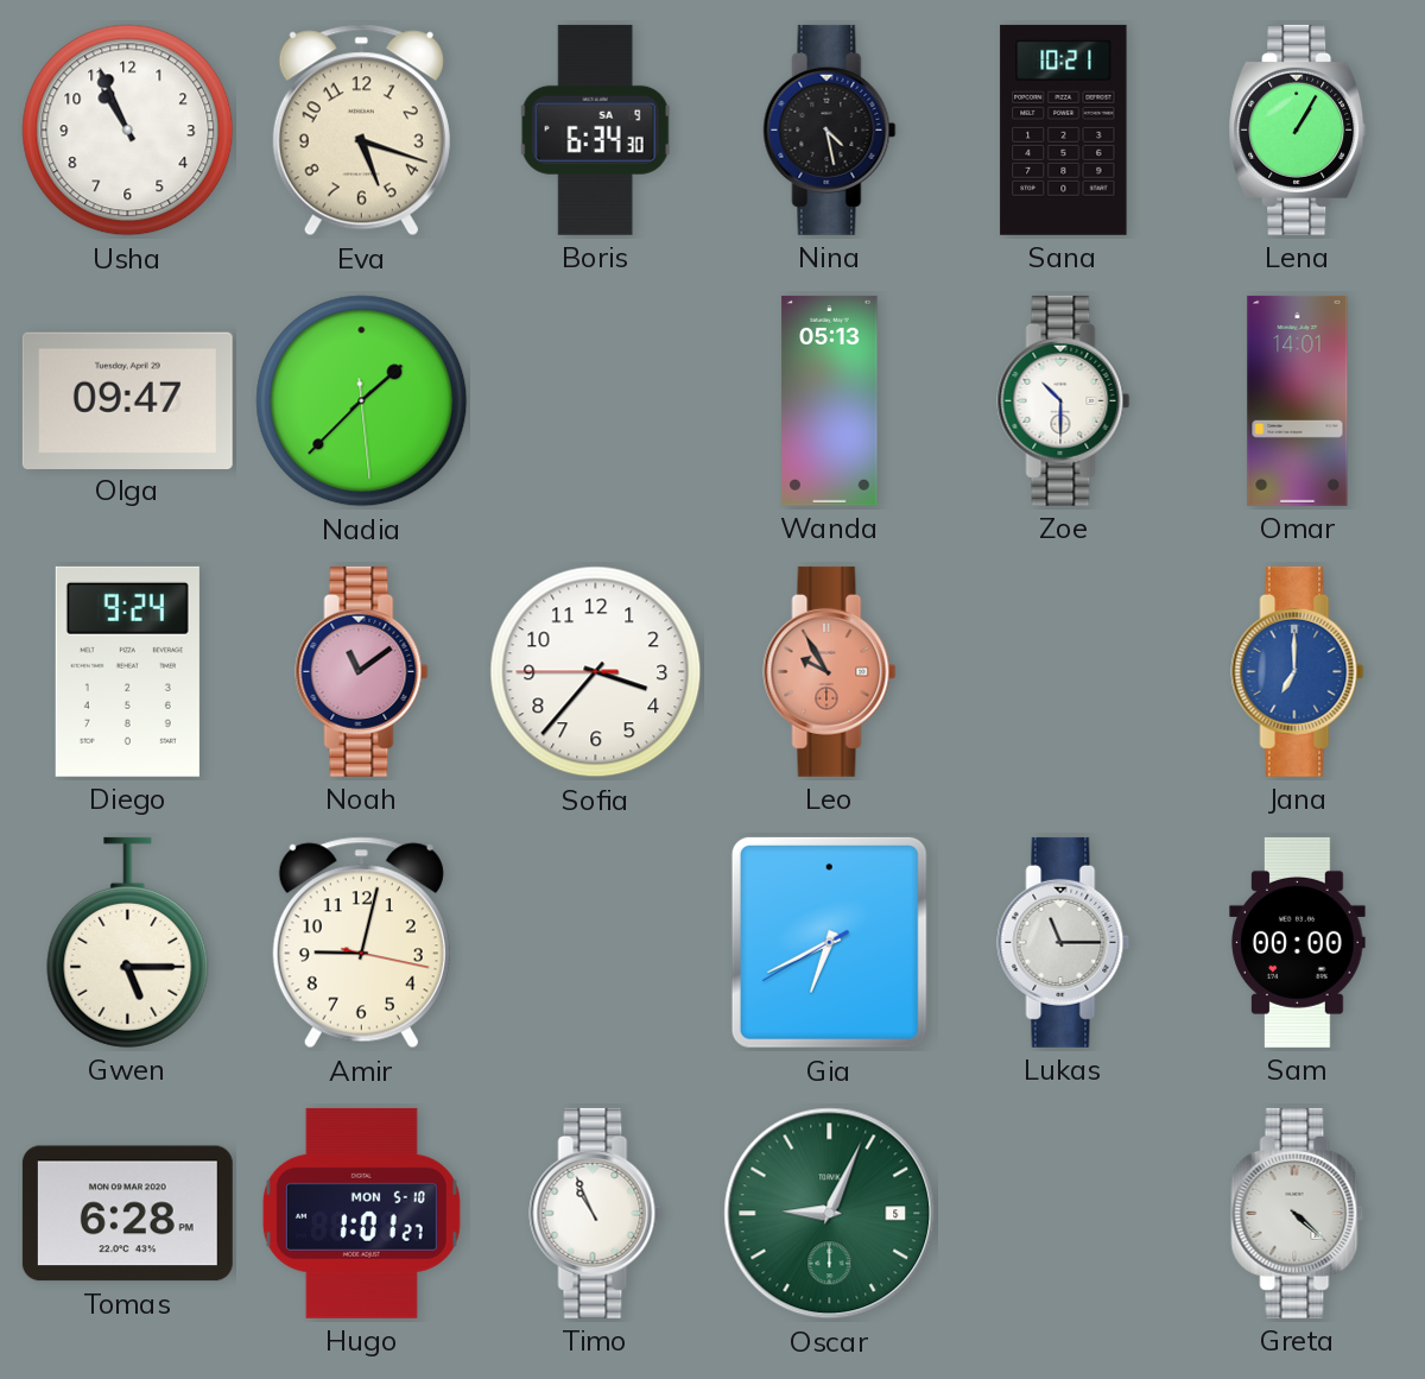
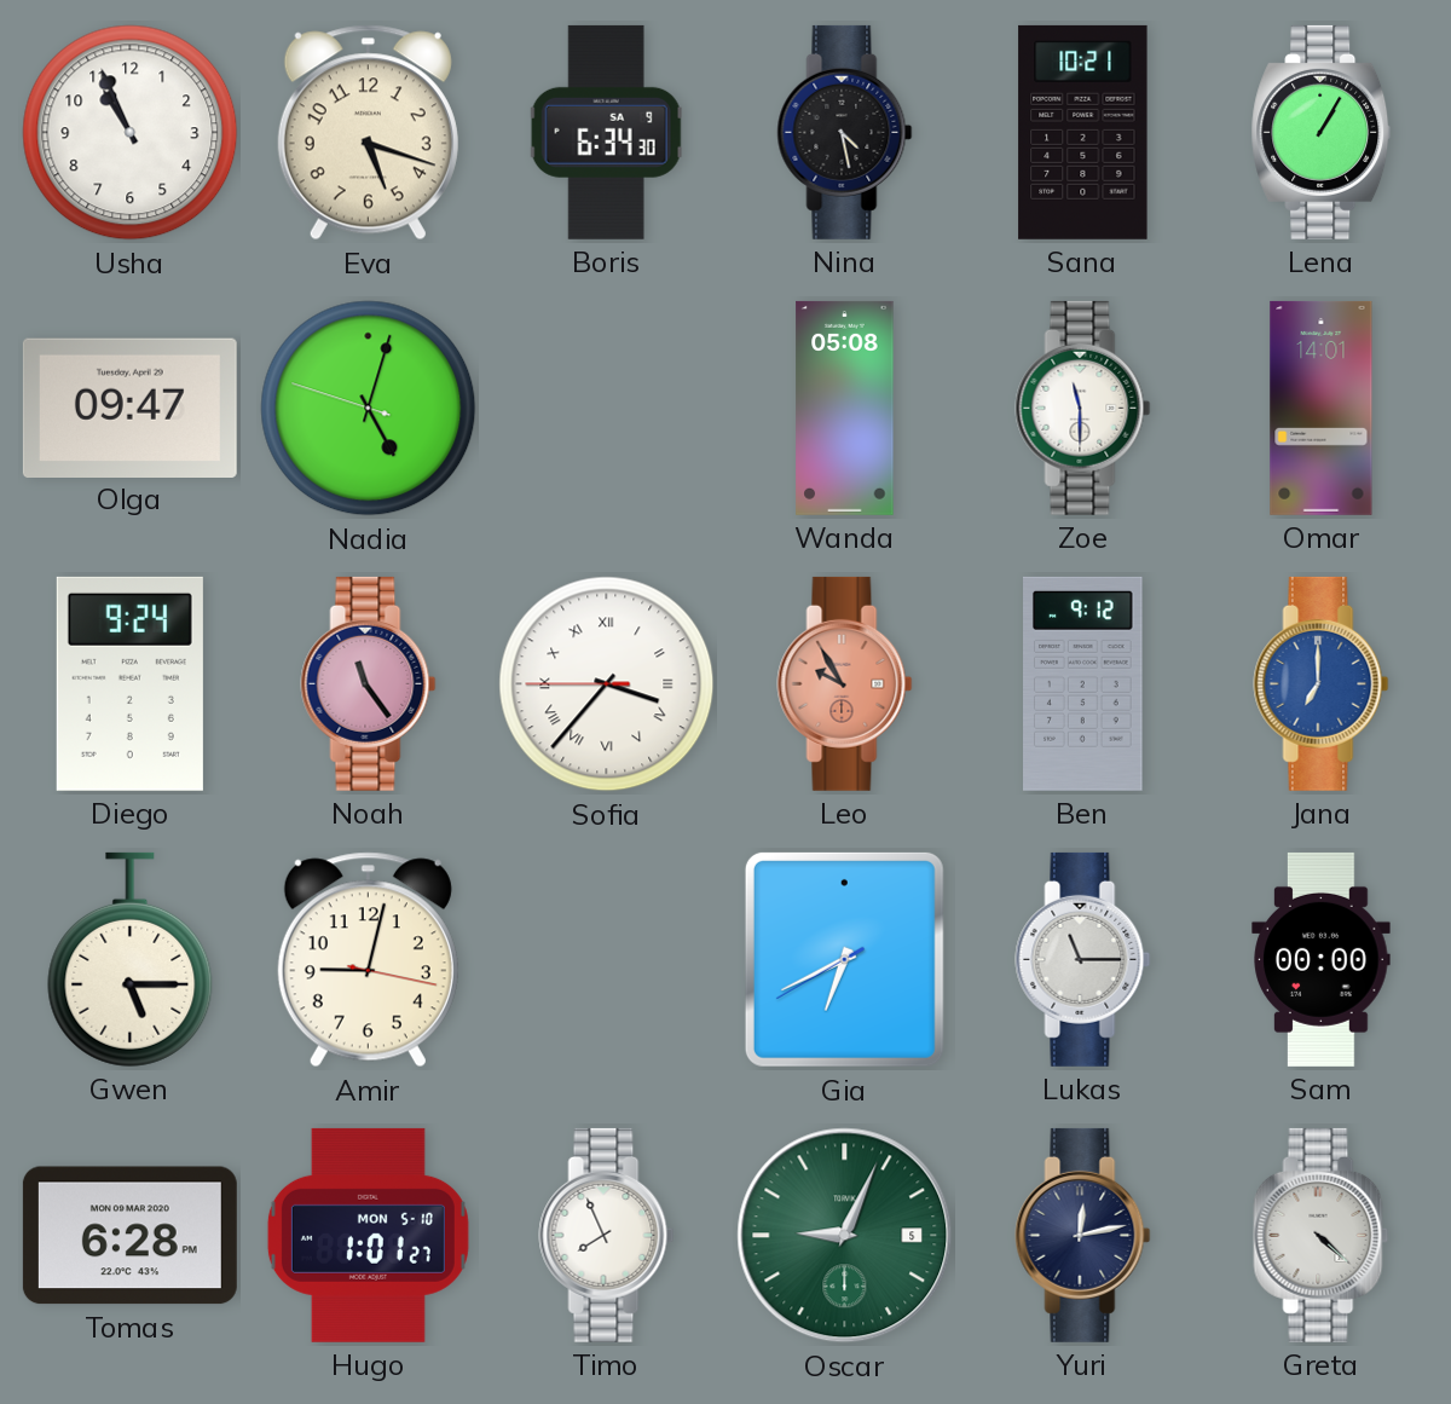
Nadia: 1:37 -> 5:02
Wanda: 05:13 -> 05:08
Zoe: 10:30 -> 11:30
Noah: 11:09 -> 11:24
Sofia numerals: Arabic -> Roman
Ben: none -> 9:12
Timo: 10:56 -> 7:56
Yuri: none -> 12:13
